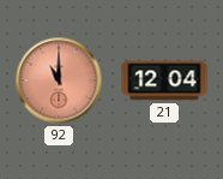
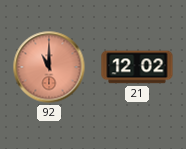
21: 12:04 -> 12:02
